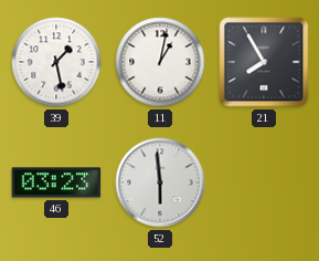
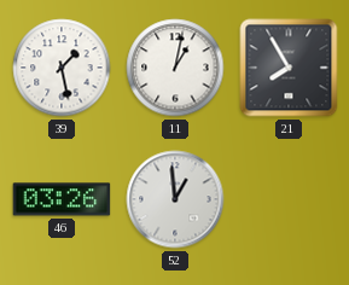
46: 03:23 -> 03:26
52: 5:59 -> 12:59
